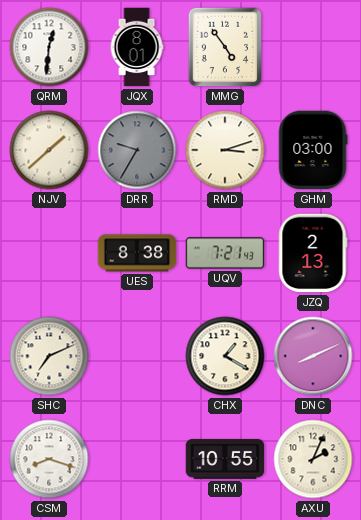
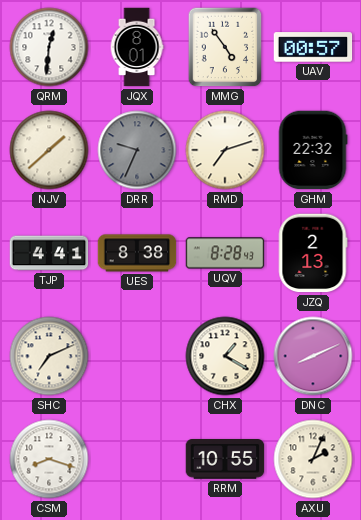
UAV: none -> 00:57
DRR: 9:35 -> 9:34
RMD: 3:12 -> 7:12
GHM: 03:00 -> 22:32
TJP: none -> 4:41
UQV: 7:21 -> 8:28
